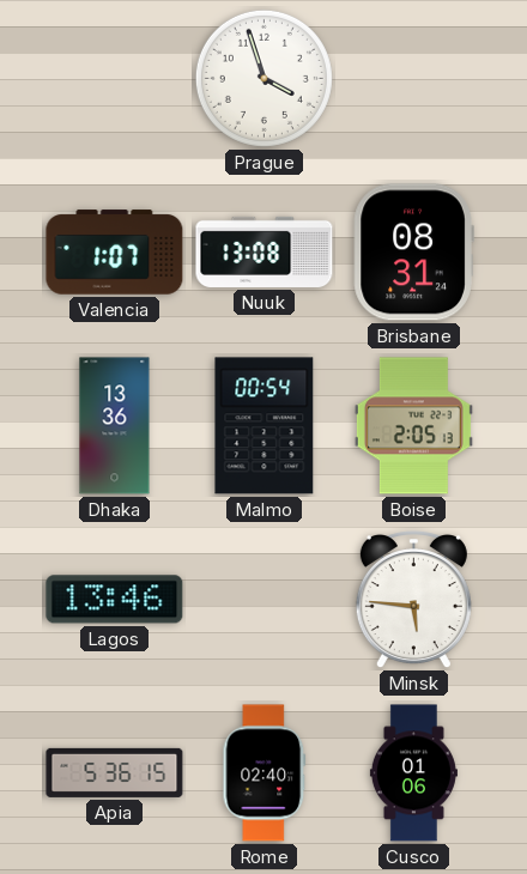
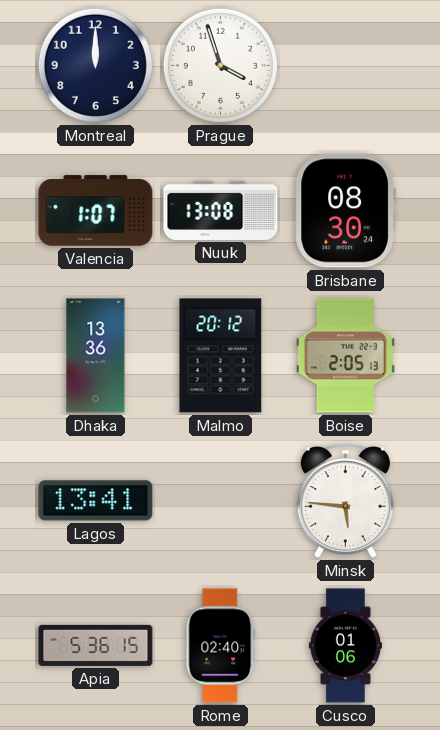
Montreal: none -> 12:00
Brisbane: 08:31 -> 08:30
Malmo: 00:54 -> 20:12
Lagos: 13:46 -> 13:41
